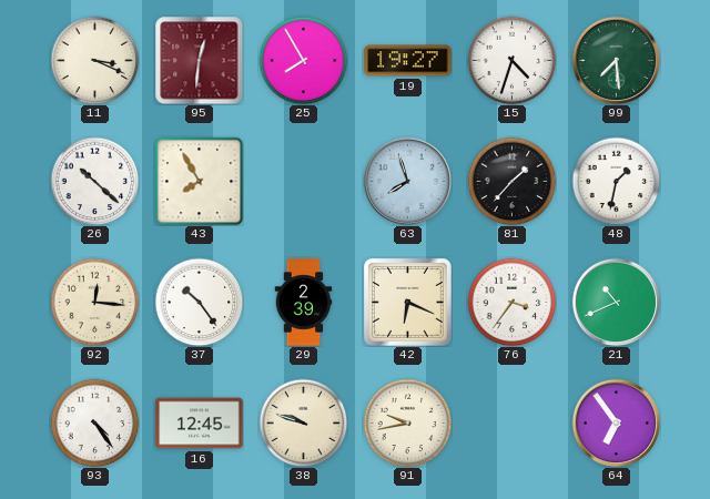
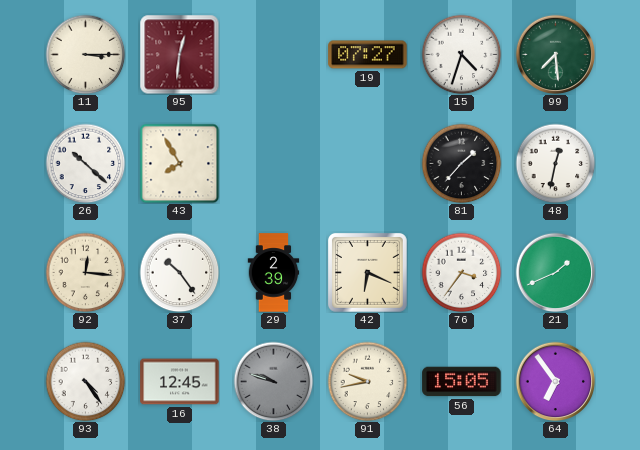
11: 3:19 -> 3:15
25: 7:55 -> none
19: 19:27 -> 07:27
63: 7:57 -> none
48: 1:32 -> 12:32
21: 10:41 -> 1:41
38 dial: cream -> grey
56: none -> 15:05
